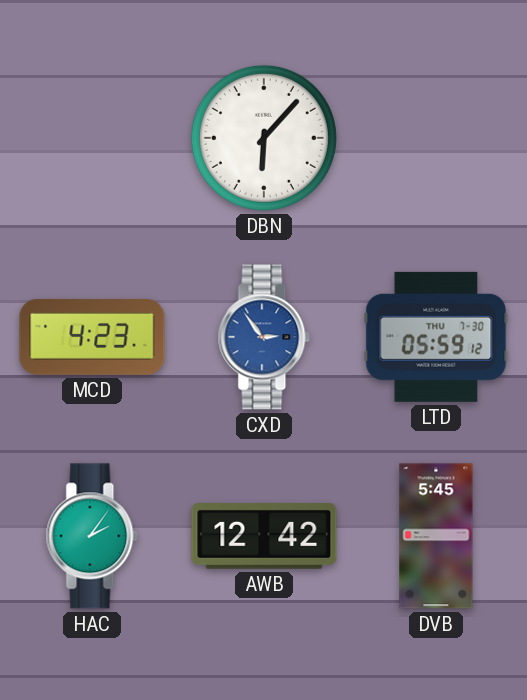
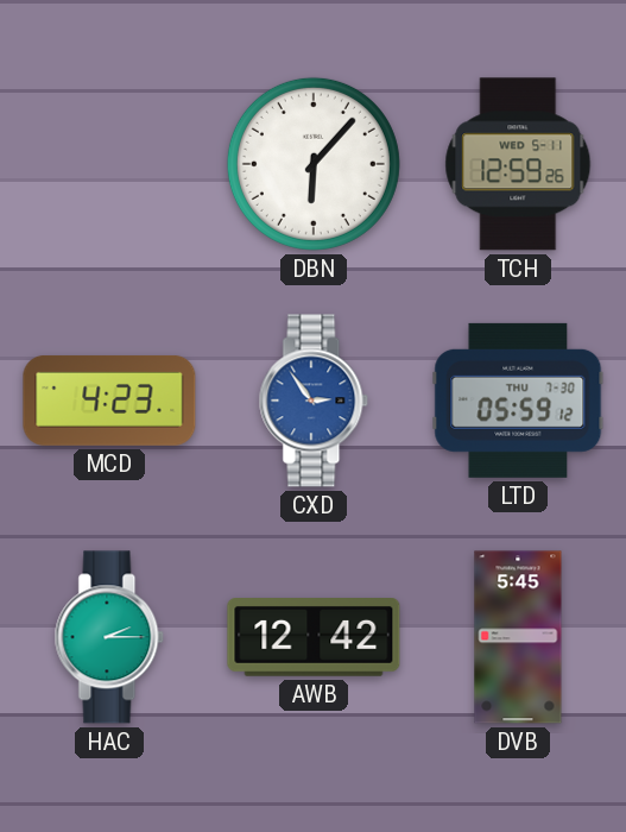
TCH: none -> 12:59
HAC: 2:06 -> 2:15
